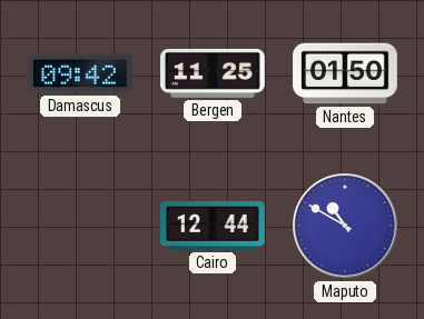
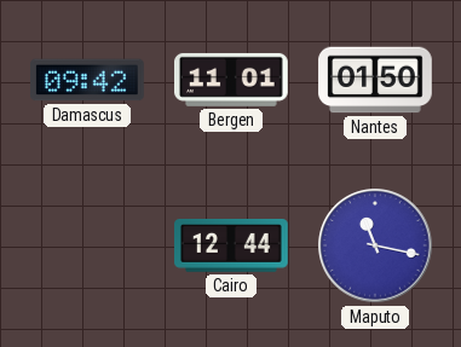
Bergen: 11:25 -> 11:01
Maputo: 10:50 -> 11:17
